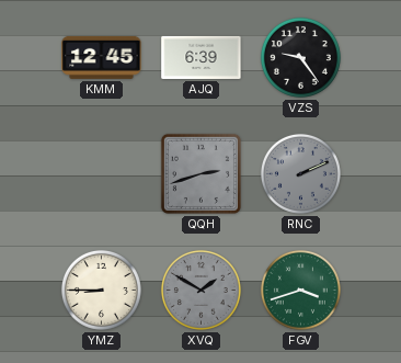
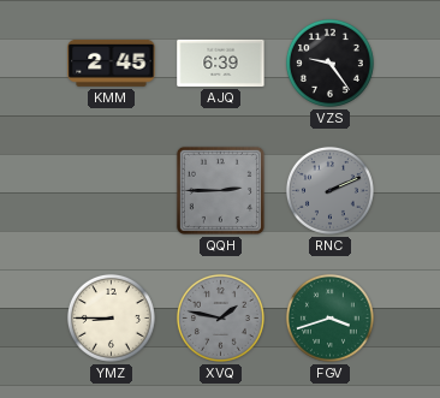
KMM: 12:45 -> 2:45
QQH: 2:42 -> 2:45
XVQ: 1:50 -> 1:47
